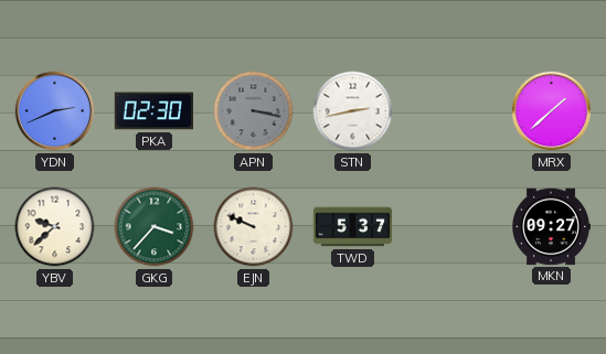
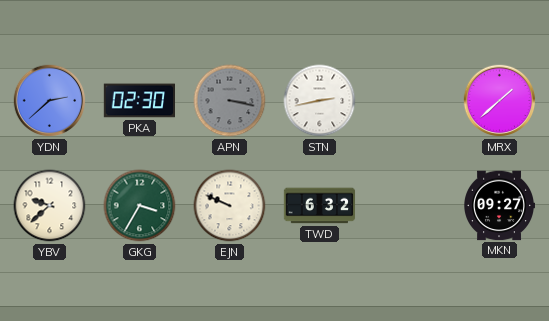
YDN: 2:41 -> 2:38
GKG: 3:37 -> 3:35
TWD: 5:37 -> 6:32
